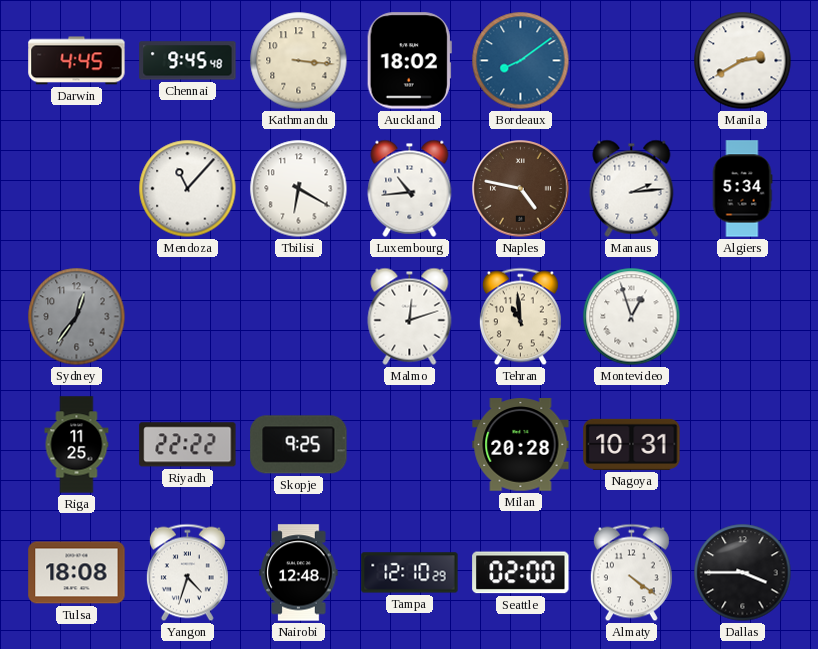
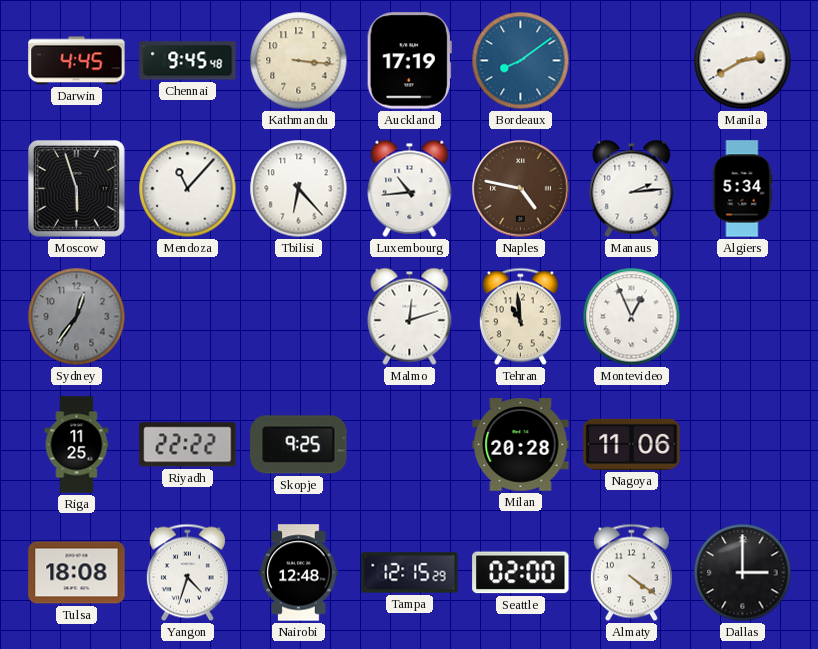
Auckland: 18:02 -> 17:19
Moscow: none -> 5:57
Tbilisi: 6:20 -> 6:23
Montevideo: 12:57 -> 12:56
Nagoya: 10:31 -> 11:06
Tampa: 12:10 -> 12:15
Dallas: 3:45 -> 3:00
